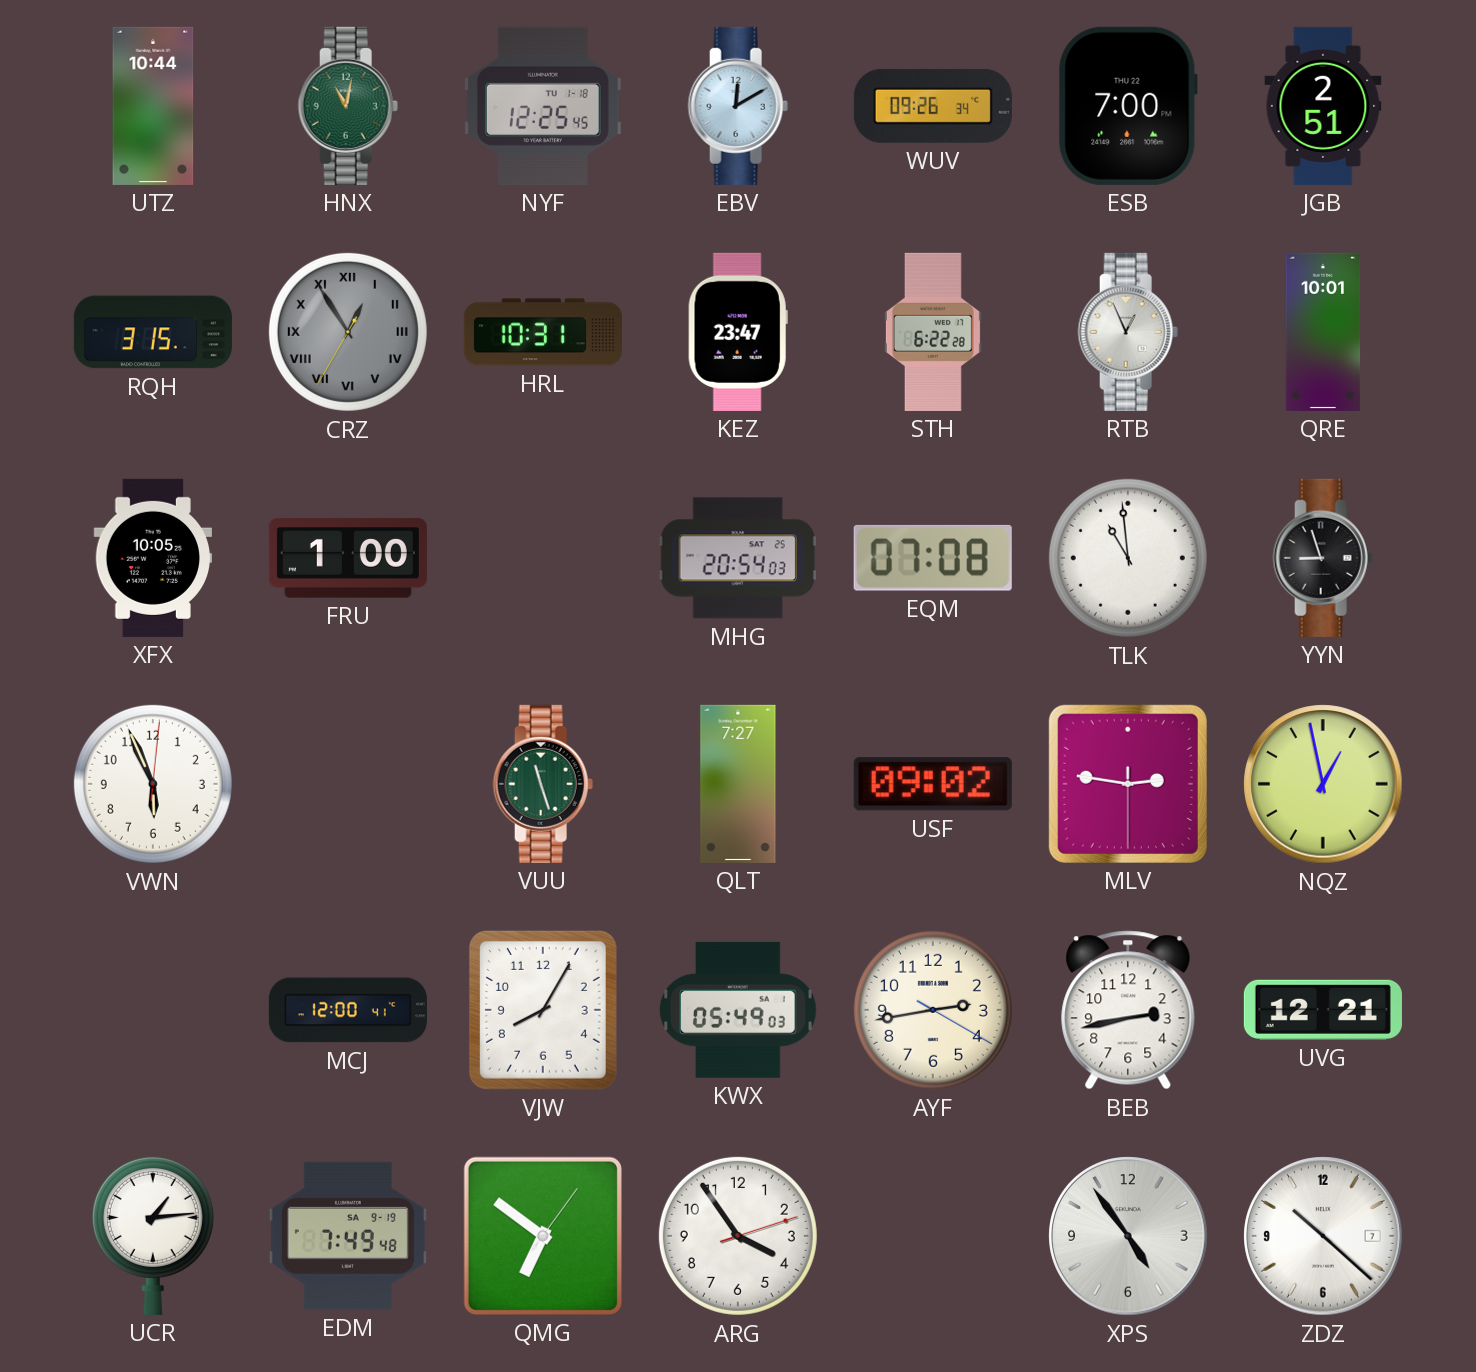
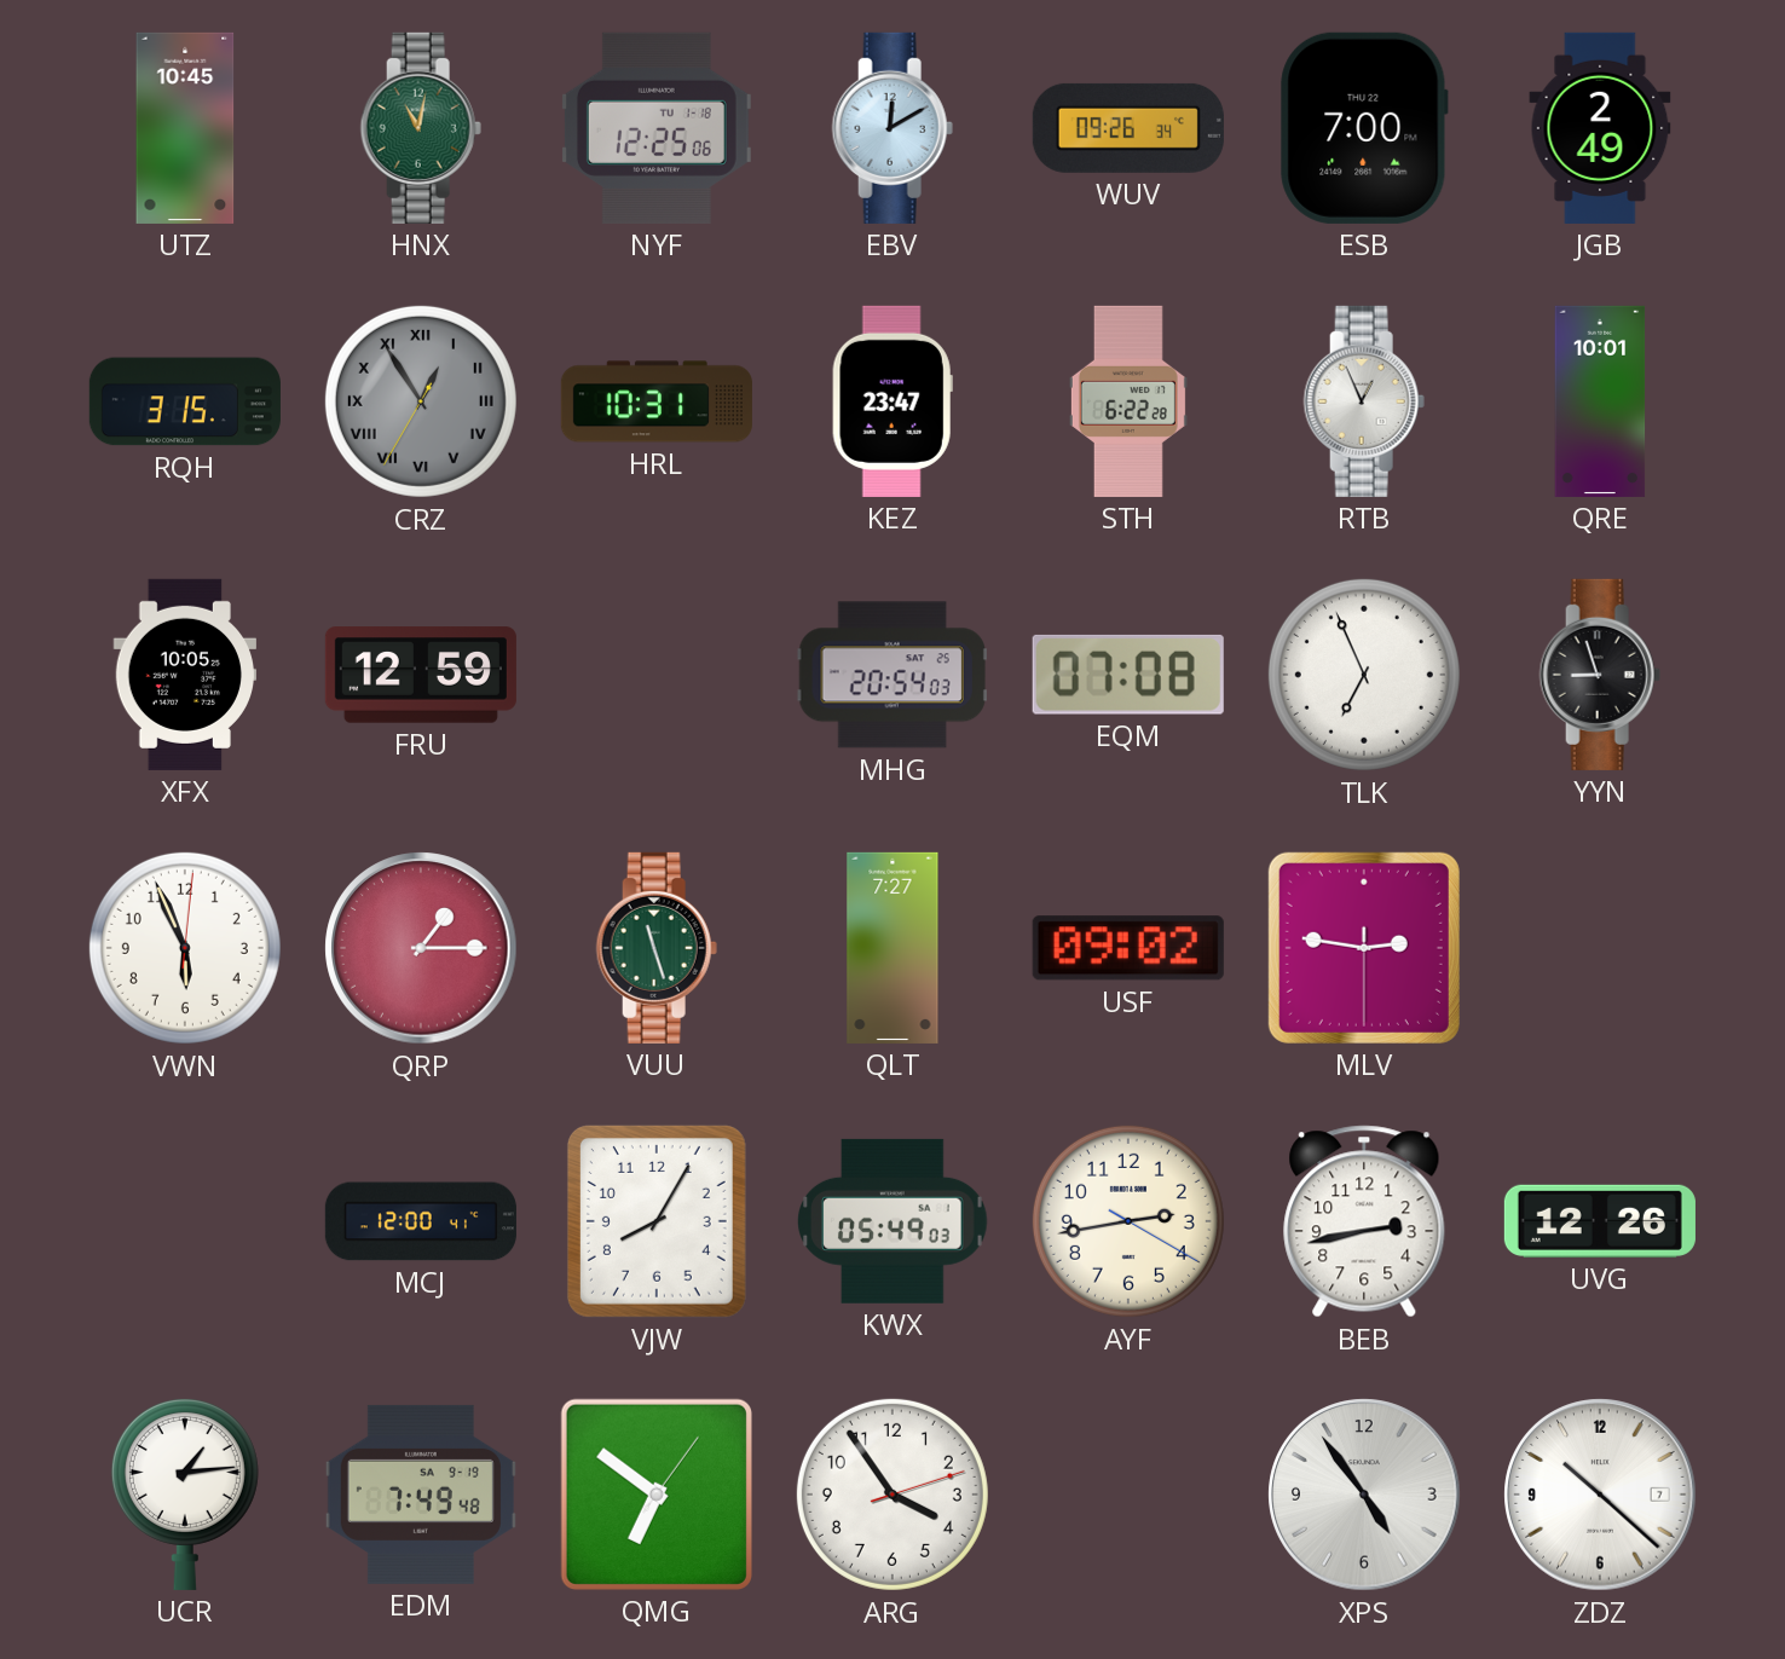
UTZ: 10:44 -> 10:45
NYF: 12:25:45 -> 12:25:06
JGB: 2:51 -> 2:49
FRU: 1:00 -> 12:59
TLK: 10:59 -> 6:56
QRP: none -> 1:15
NQZ: 12:58 -> none
UVG: 12:21 -> 12:26
